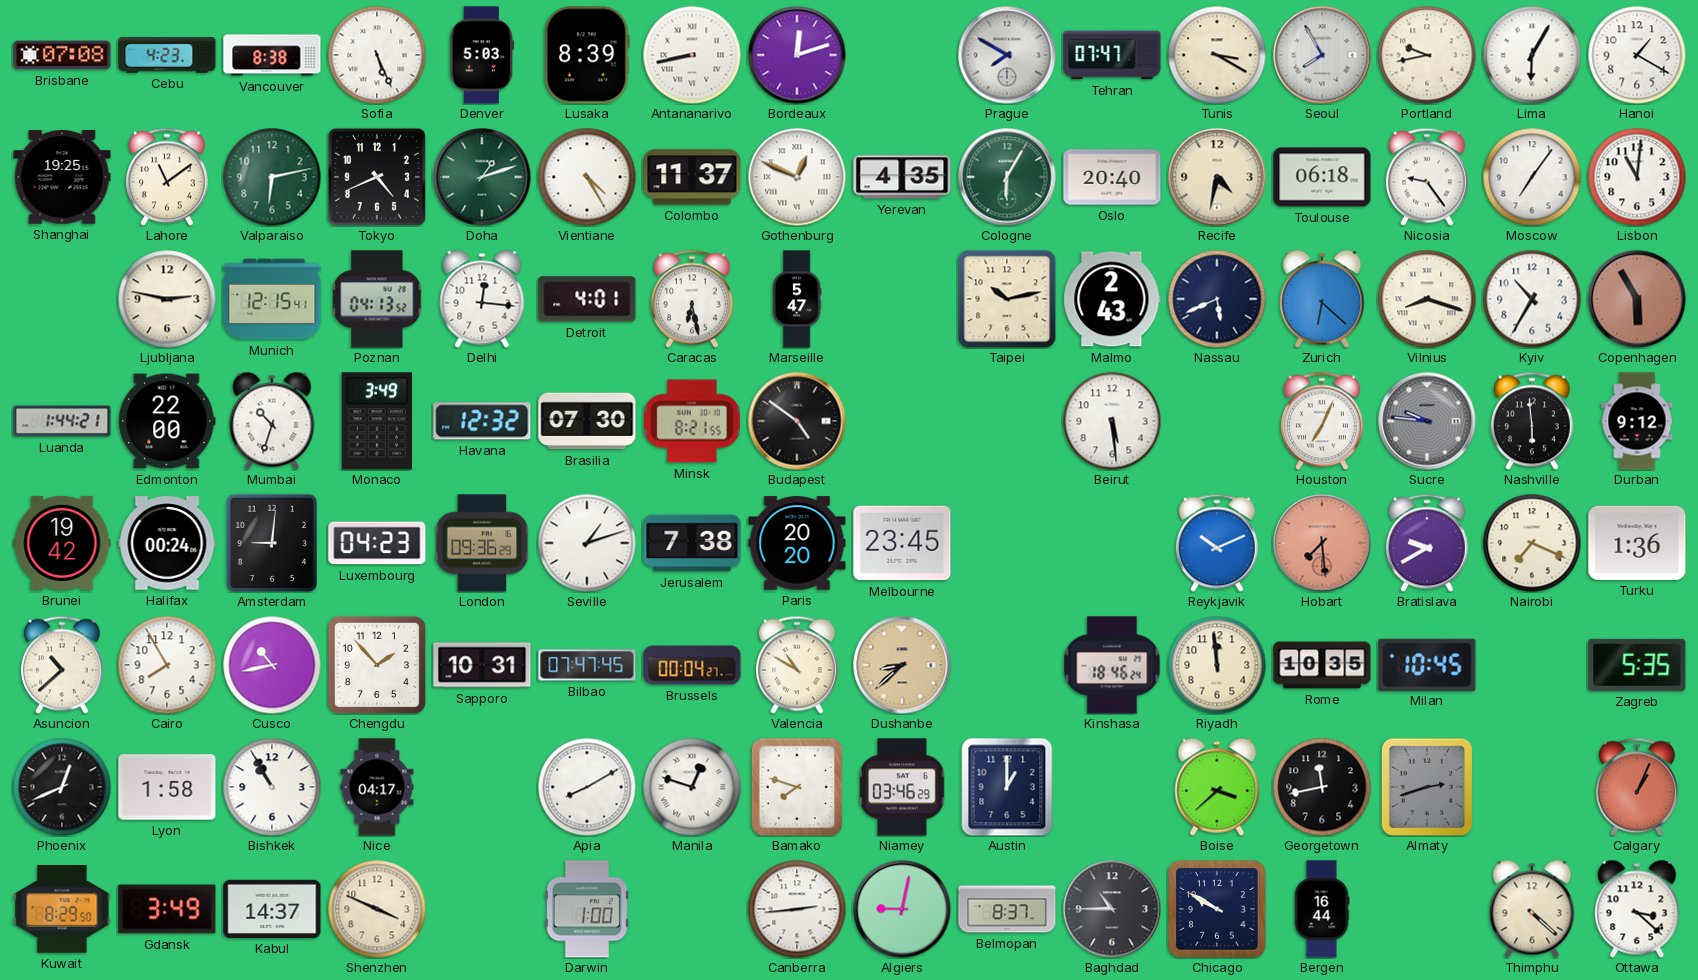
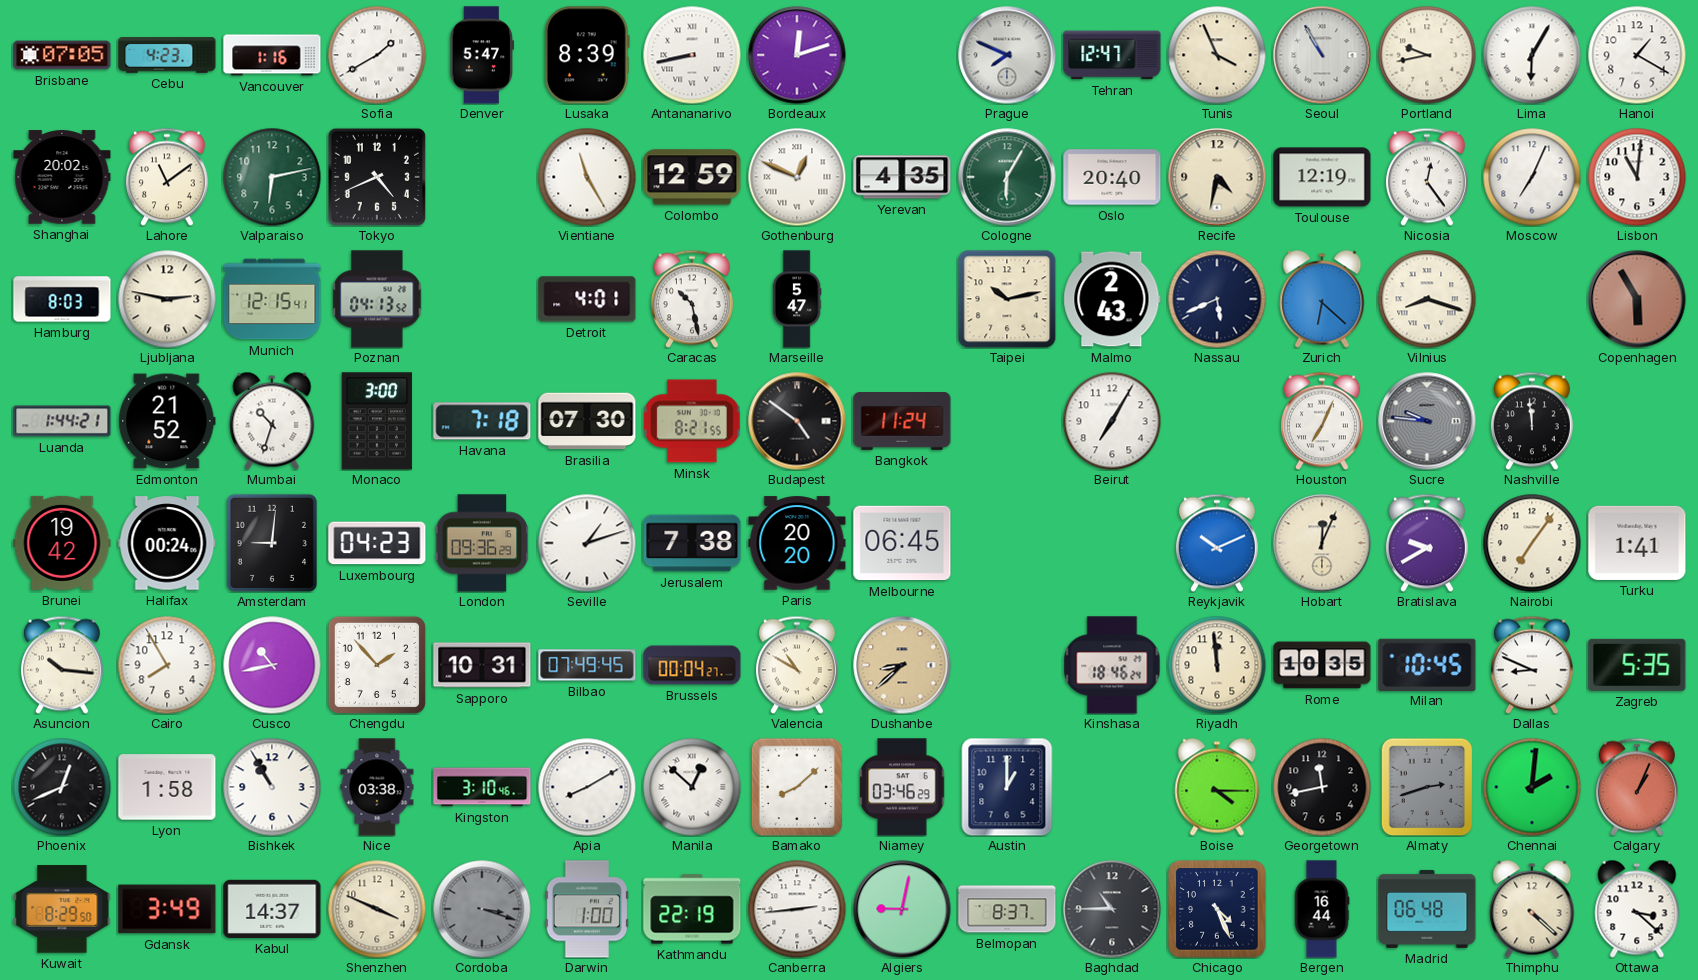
Brisbane: 07:08 -> 07:05
Vancouver: 8:38 -> 1:16
Sofia: 5:26 -> 1:40
Denver: 5:03 -> 5:47
Prague: 7:50 -> 7:49
Tehran: 07:47 -> 12:47
Tunis: 3:20 -> 3:56
Seoul: 7:55 -> 10:55
Shanghai: 19:25 -> 20:02
Doha: 1:12 -> none
Vientiane: 4:25 -> 11:25
Colombo: 11:37 -> 12:59
Toulouse: 06:18 -> 12:19
Nicosia: 9:24 -> 12:24
Moscow: 7:06 -> 7:04
Hamburg: none -> 8:03
Delhi: 12:16 -> none
Caracas: 6:28 -> 10:28
Kyiv: 10:35 -> none
Edmonton: 22:00 -> 21:52
Monaco: 3:49 -> 3:00
Havana: 12:32 -> 7:18
Bangkok: none -> 11:24
Beirut: 5:29 -> 7:05
Nashville: 5:59 -> 11:59
Durban: 9:12 -> none
Melbourne: 23:45 -> 06:45
Hobart: 7:29 -> 12:04
Hobart dial: salmon -> cream
Nairobi: 7:19 -> 7:06
Turku: 1:36 -> 1:41
Asuncion: 10:38 -> 10:16
Bilbao: 07:47 -> 07:49
Dallas: none -> 8:49
Nice: 04:17 -> 03:38
Kingston: none -> 3:10
Manila: 12:48 -> 12:52
Bamako: 7:48 -> 8:08
Boise: 3:38 -> 4:15
Chennai: none -> 2:01
Cordoba: none -> 3:18
Kathmandu: none -> 22:19
Chicago: 9:50 -> 4:26
Madrid: none -> 06:48
